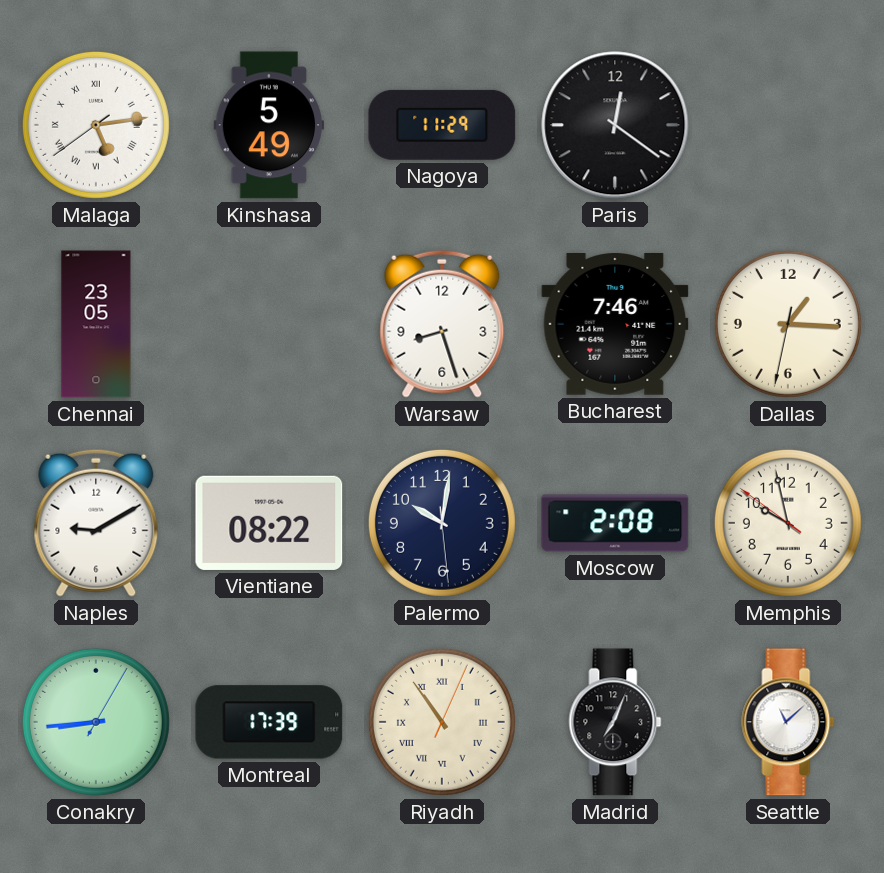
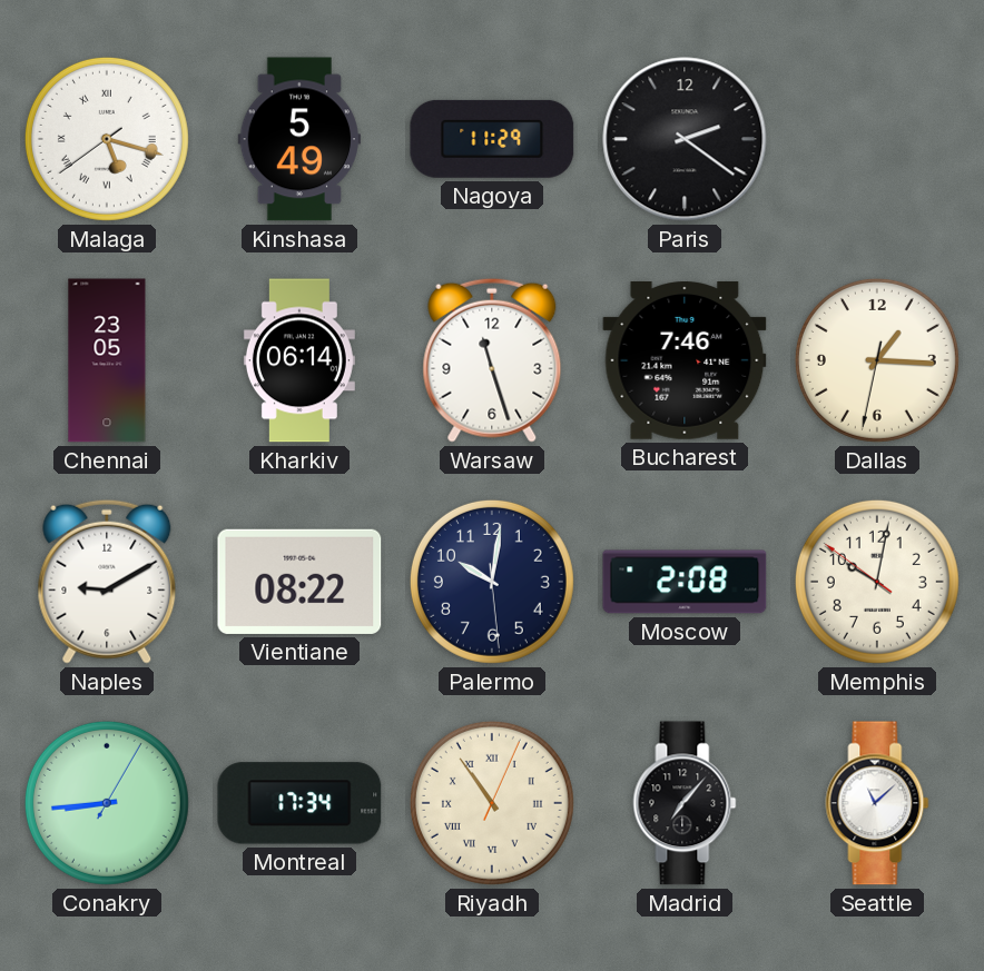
Malaga: 5:13 -> 5:17
Paris: 12:21 -> 2:21
Kharkiv: none -> 06:14
Warsaw: 8:27 -> 11:27
Memphis: 9:57 -> 10:01
Montreal: 17:39 -> 17:34
Madrid: 7:04 -> 7:07
